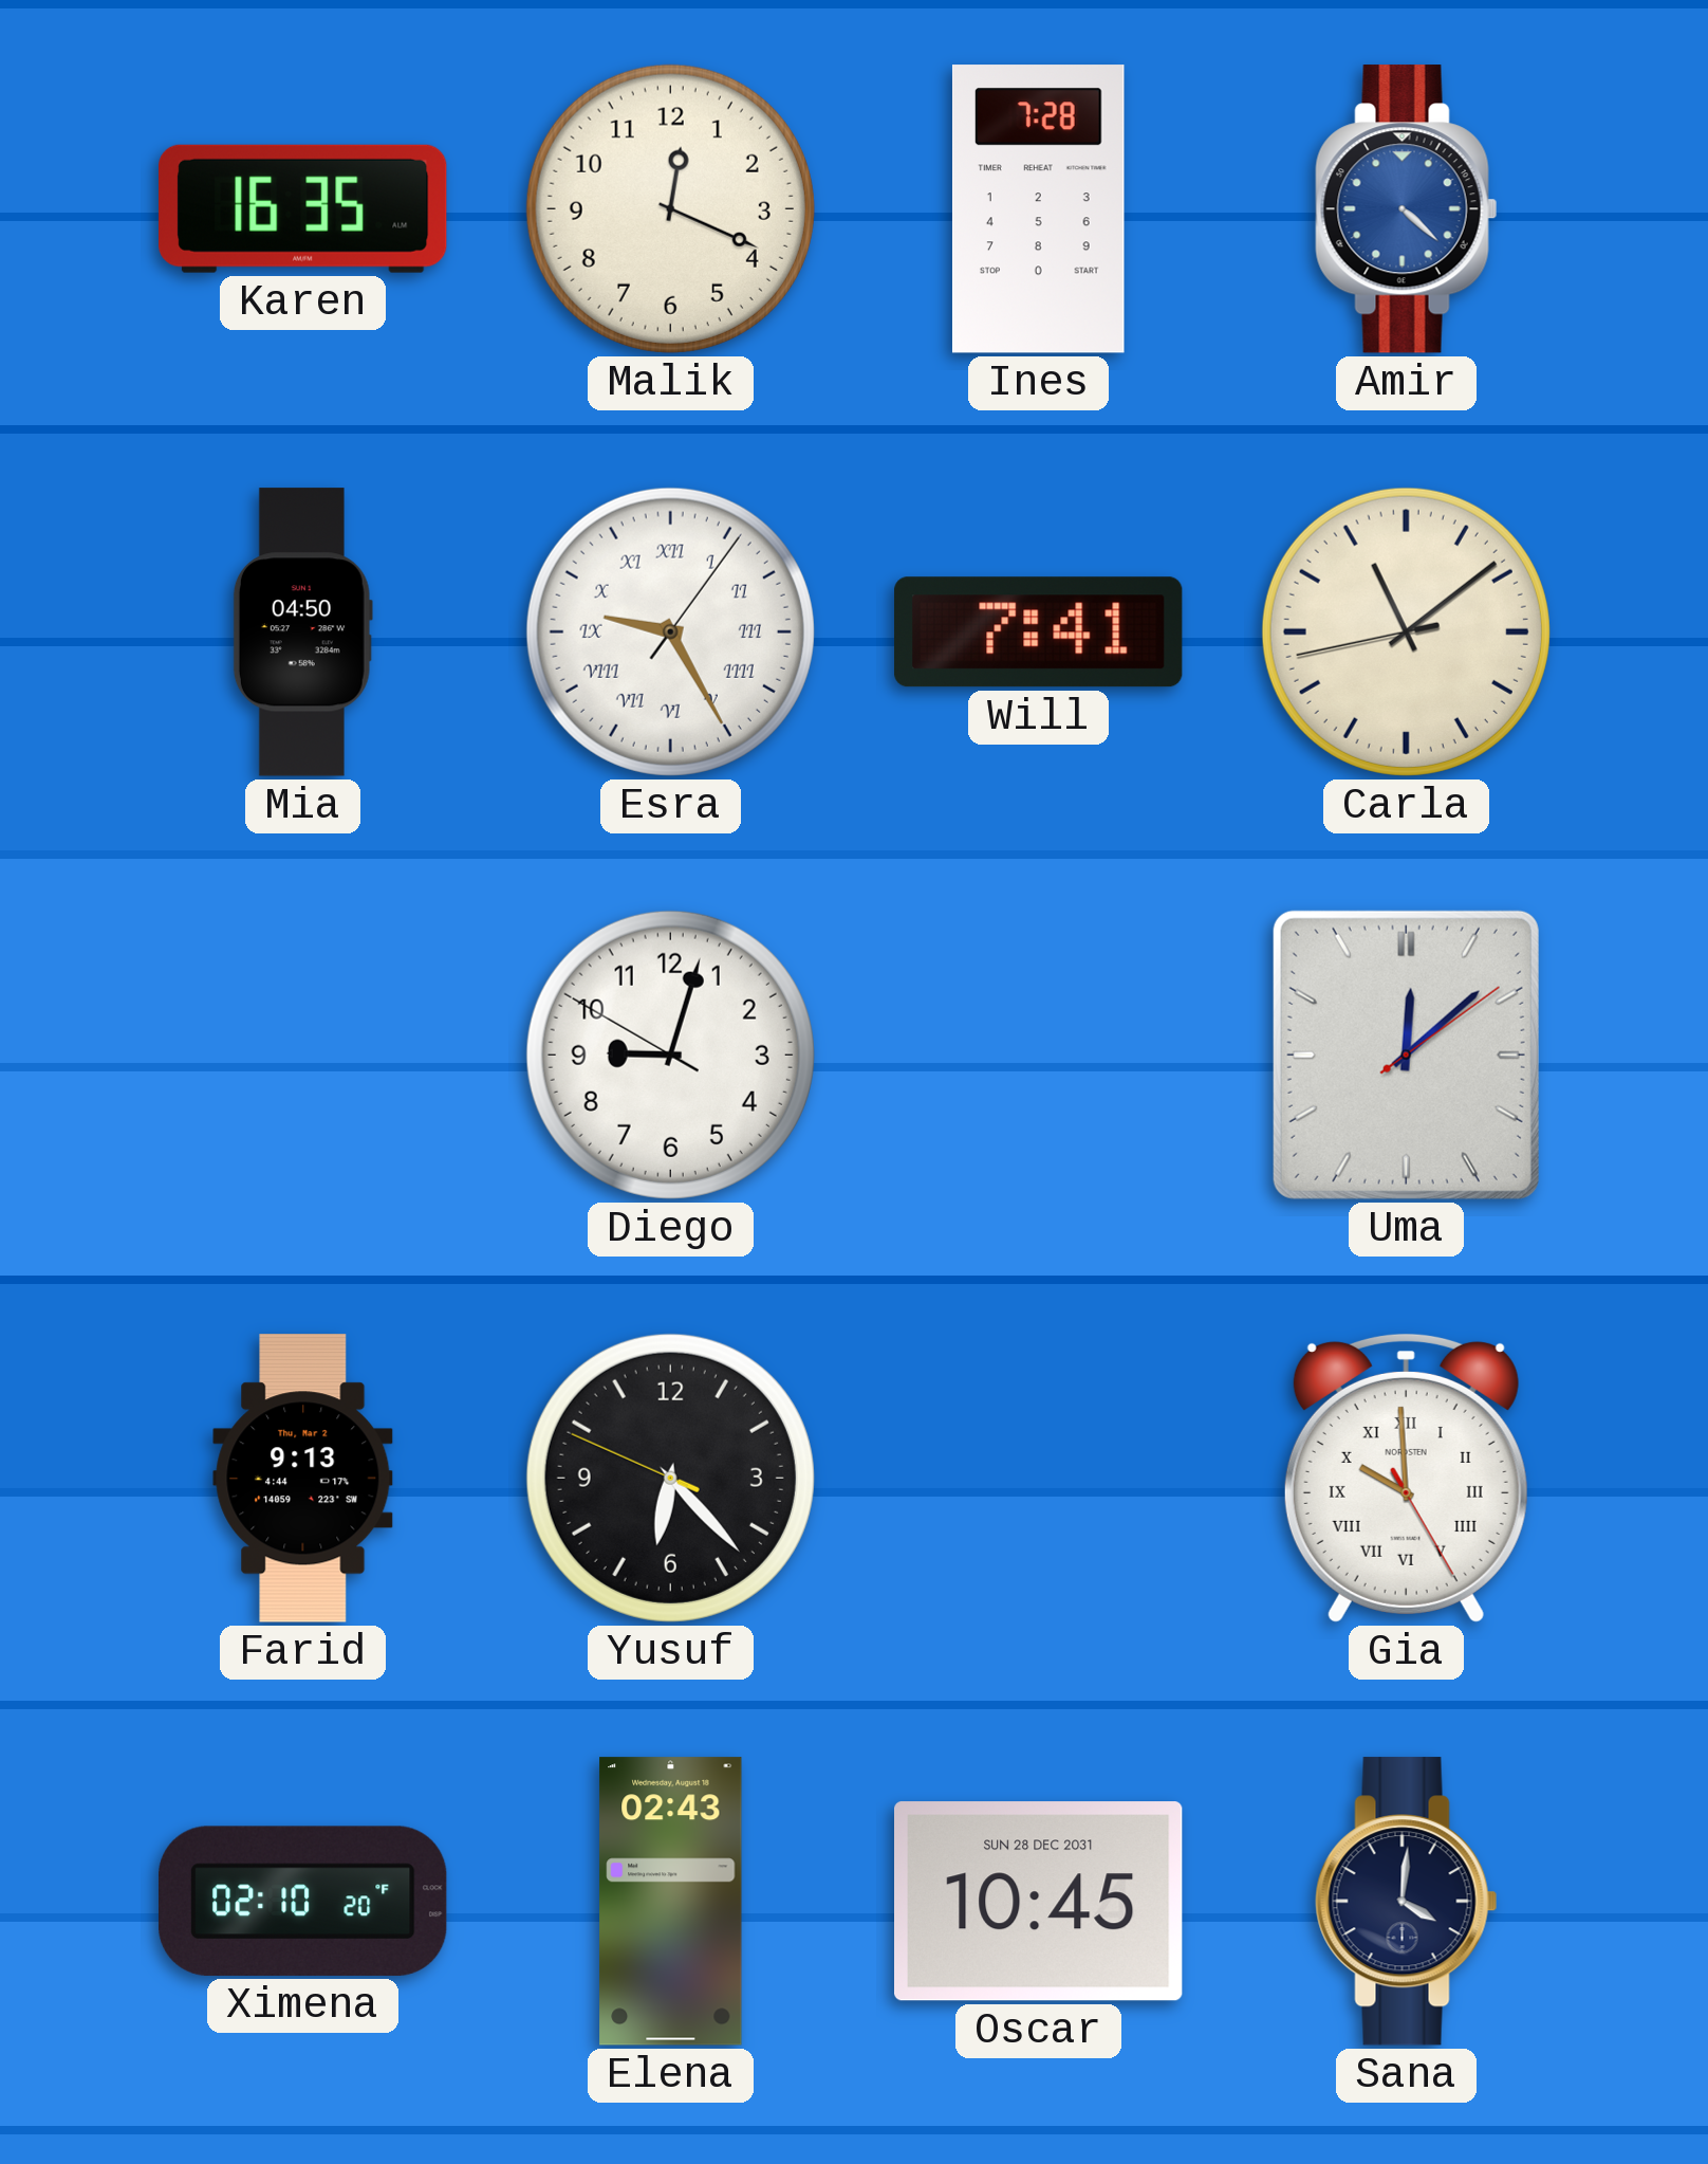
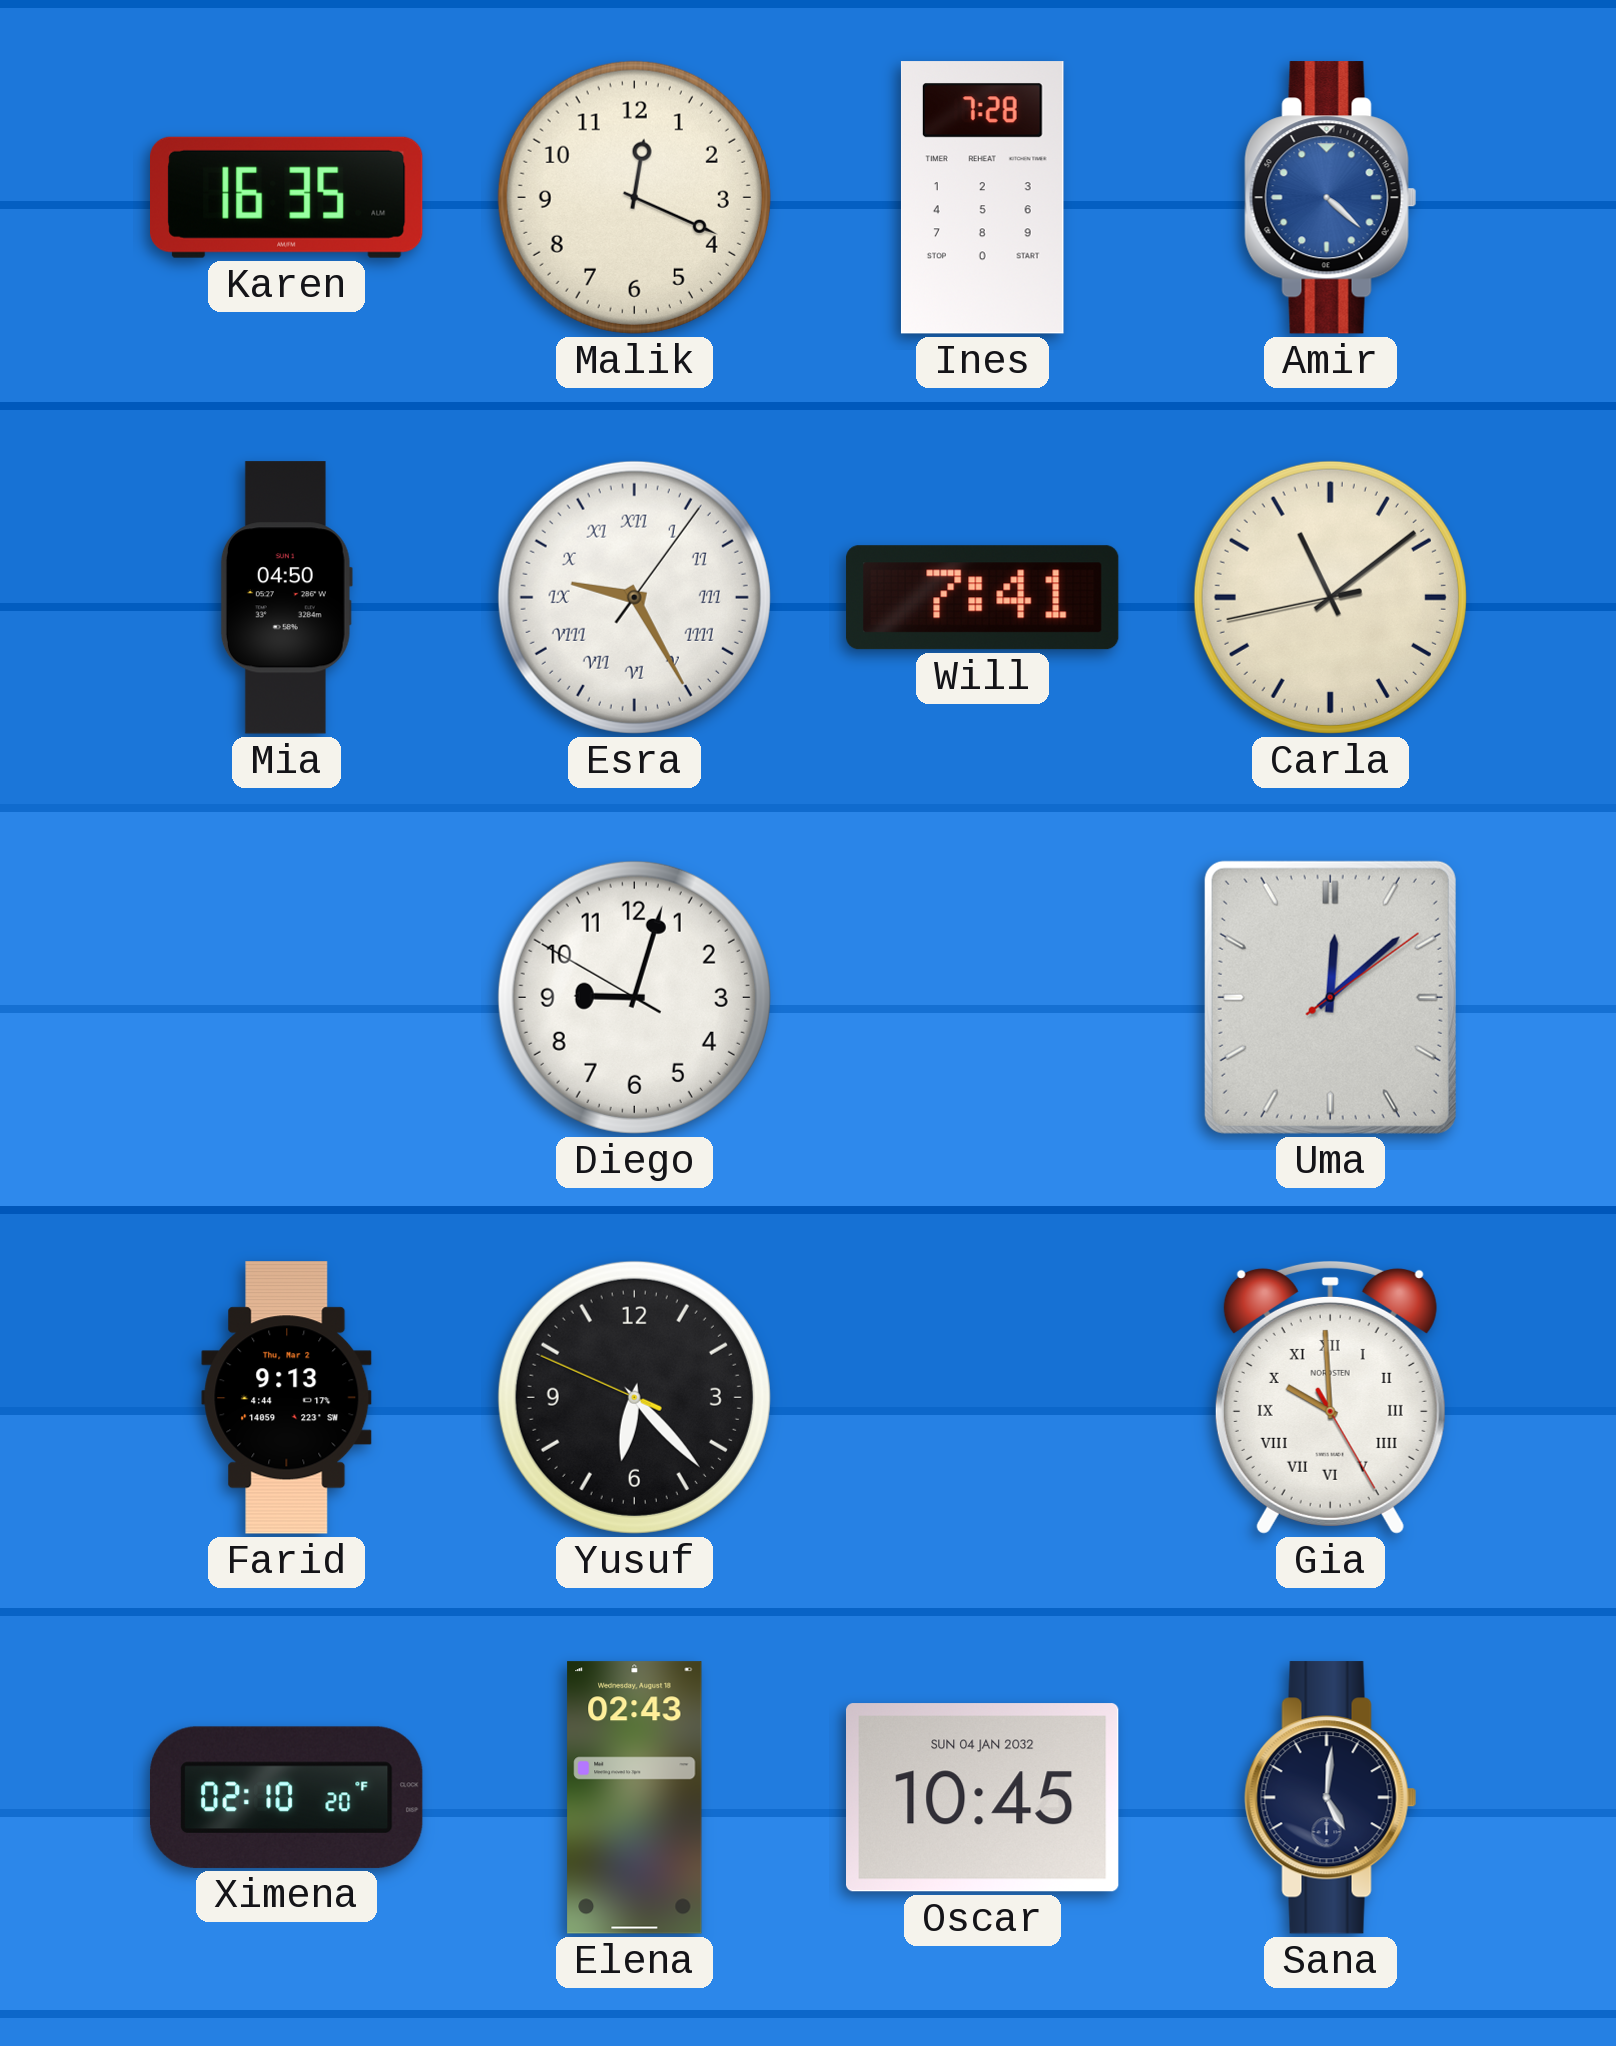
Oscar date: SUN 28 DEC 2031 -> SUN 04 JAN 2032
Sana: 4:01 -> 5:01
